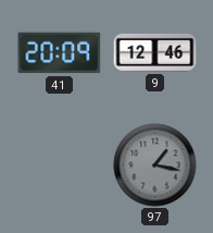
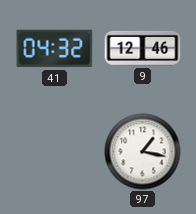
41: 20:09 -> 04:32
97 dial: grey -> white
